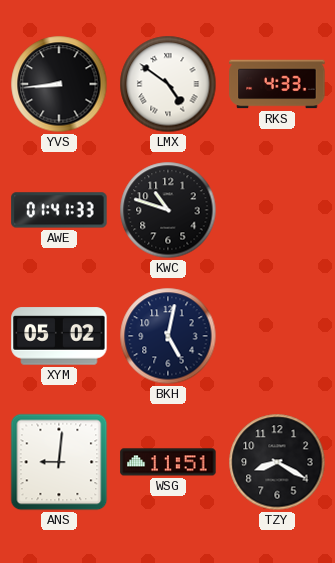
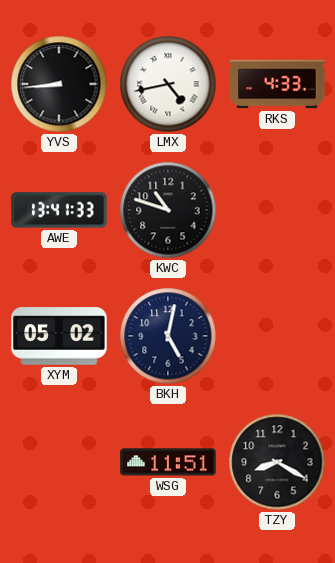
LMX: 4:51 -> 4:43
AWE: 01:41 -> 13:41
ANS: 9:01 -> none
